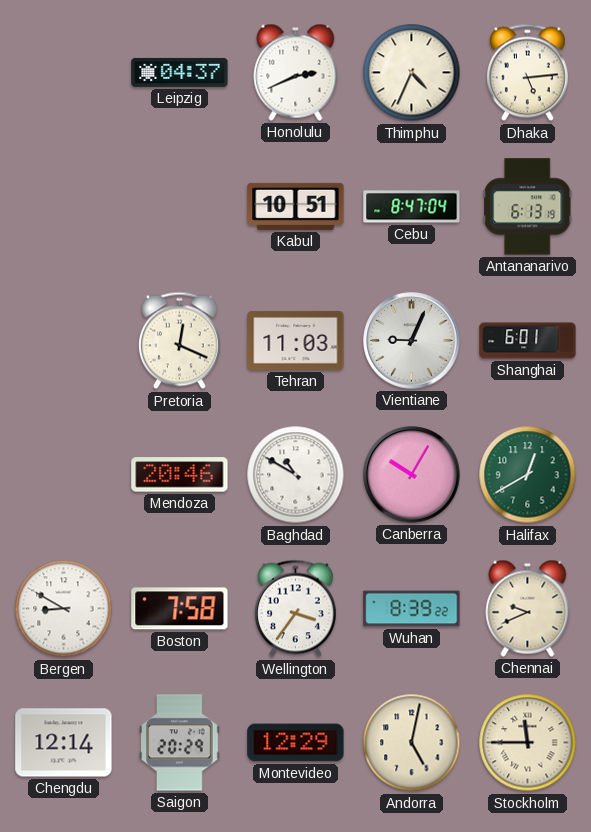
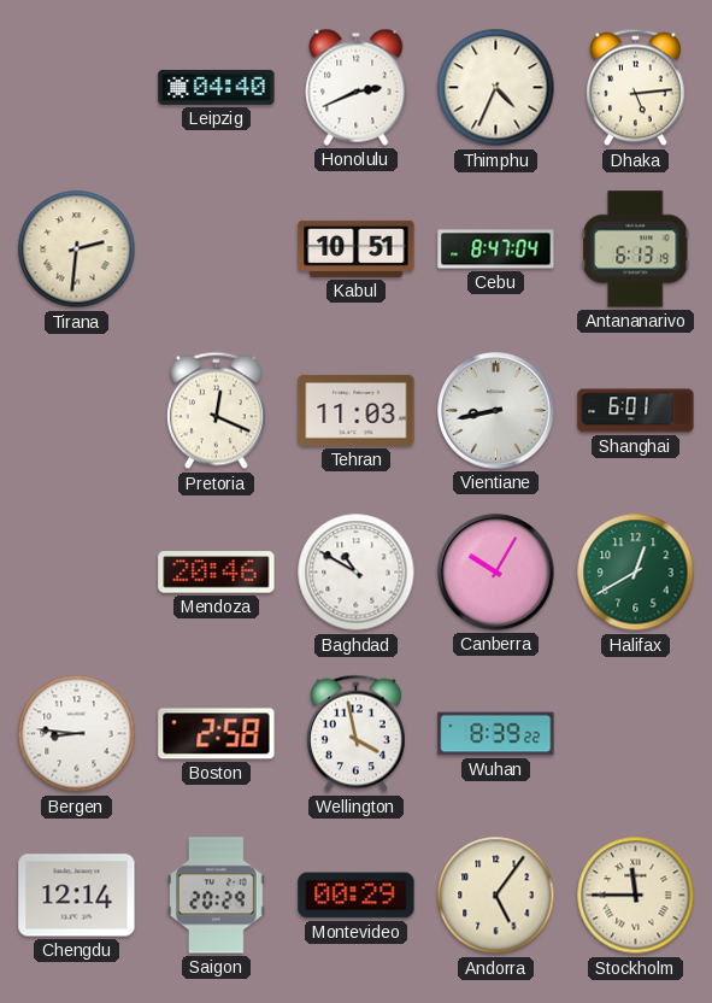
Leipzig: 04:37 -> 04:40
Tirana: none -> 2:31
Vientiane: 9:04 -> 8:43
Bergen: 8:50 -> 8:46
Boston: 7:58 -> 2:58
Wellington: 3:36 -> 3:58
Chennai: 9:41 -> none
Montevideo: 12:29 -> 00:29
Andorra: 5:02 -> 5:06
